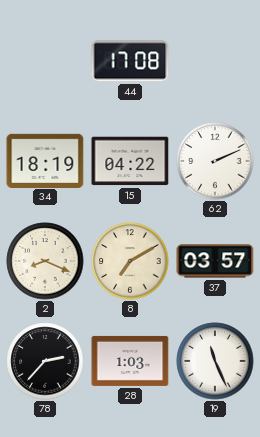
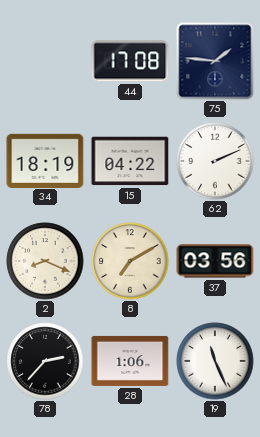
75: none -> 1:46
37: 03:57 -> 03:56
28: 1:03 -> 1:06
